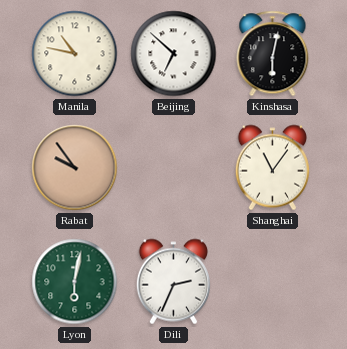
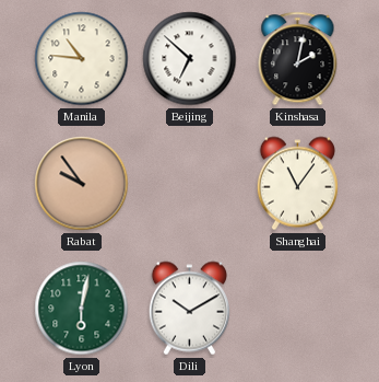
Manila: 10:47 -> 10:46
Kinshasa: 6:02 -> 2:02
Dili: 2:34 -> 10:10
